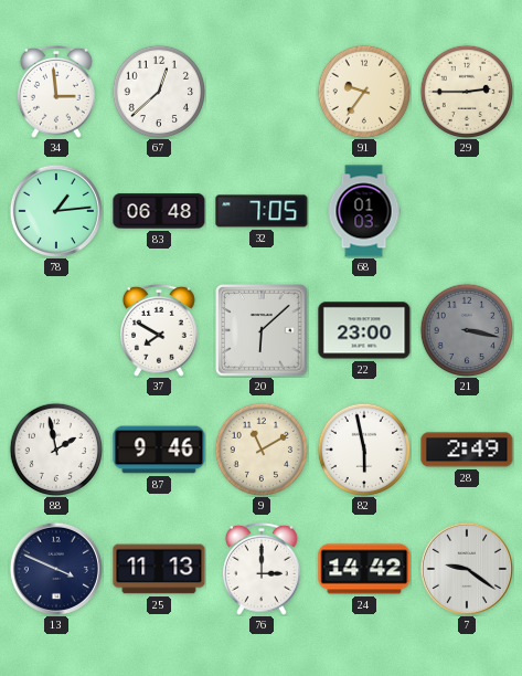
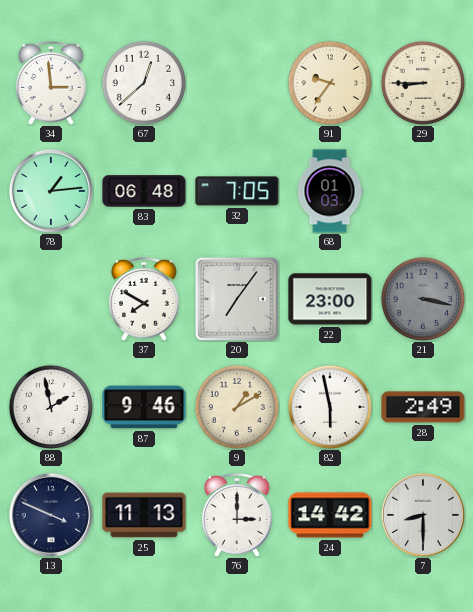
29: 2:45 -> 8:45
20: 6:08 -> 7:06
9: 11:10 -> 1:10
7: 9:21 -> 8:30
